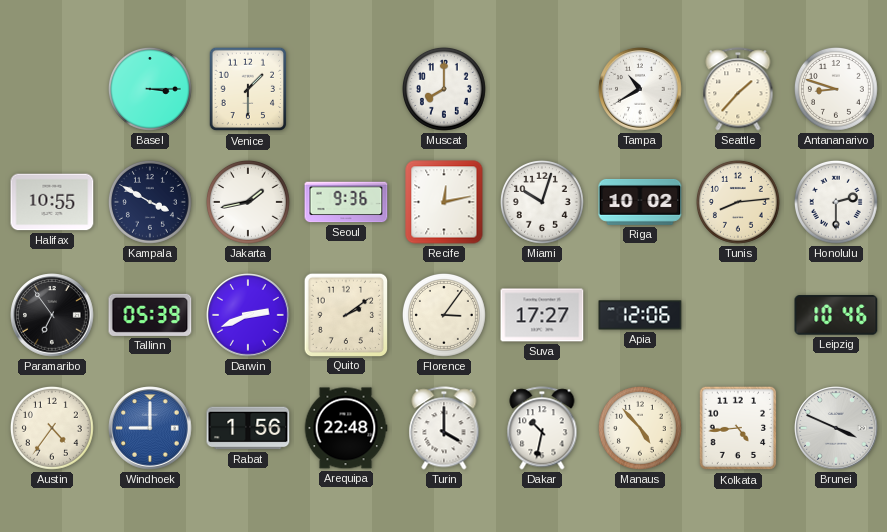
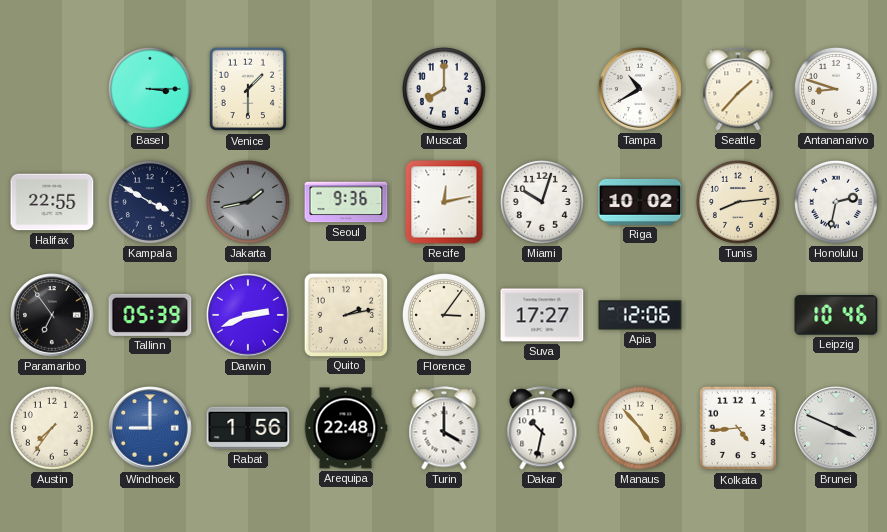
Halifax: 10:55 -> 22:55
Jakarta dial: white -> grey
Honolulu: 2:30 -> 2:32
Quito: 2:09 -> 2:13
Austin: 4:36 -> 7:36
